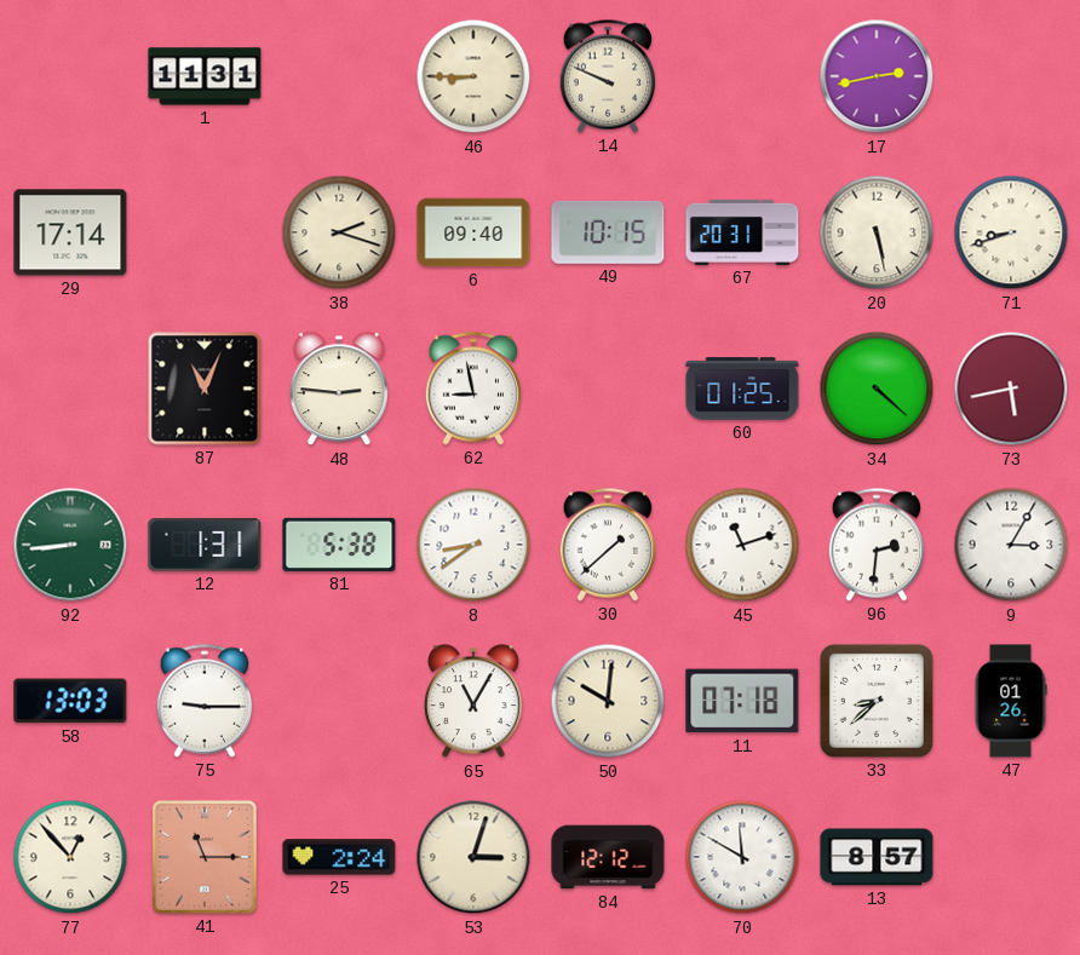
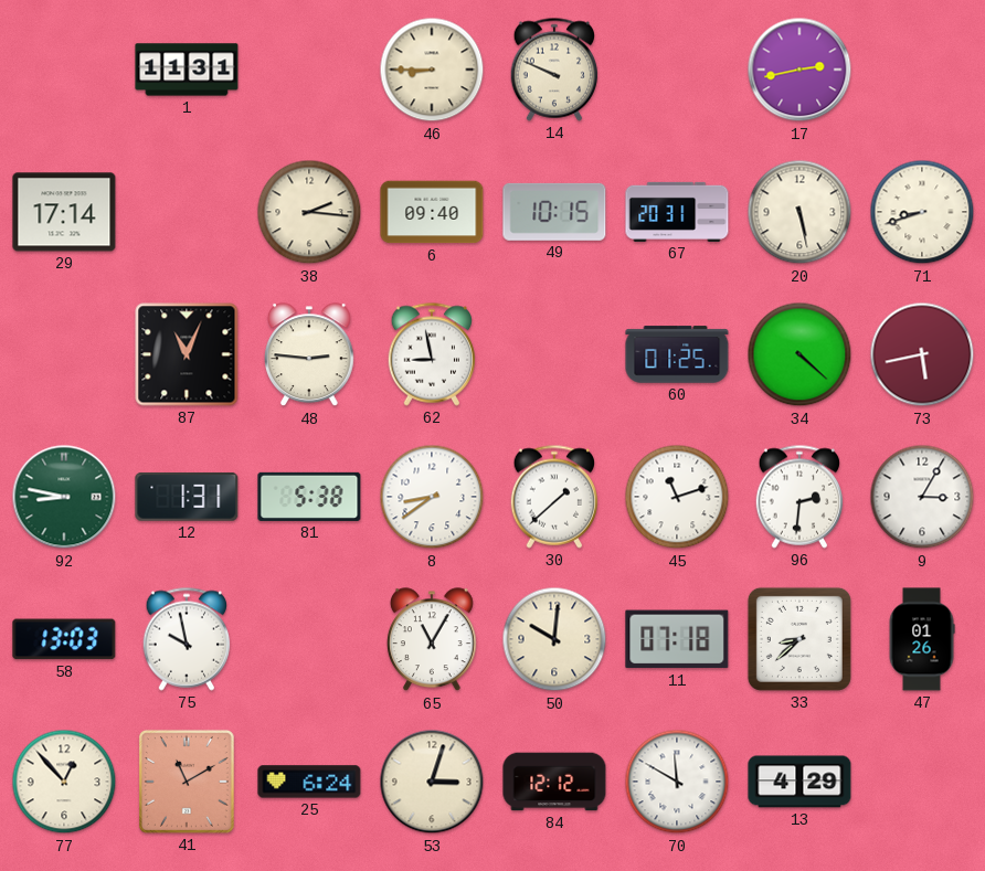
38: 2:18 -> 2:16
92: 8:44 -> 8:47
75: 9:15 -> 9:58
41: 11:15 -> 11:10
25: 2:24 -> 6:24
13: 8:57 -> 4:29
